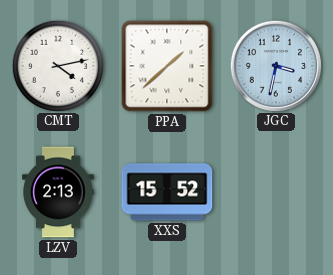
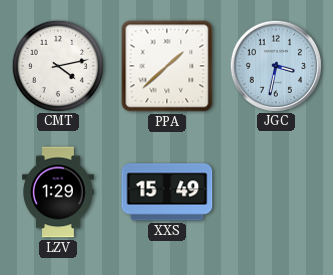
LZV: 2:13 -> 1:29
XXS: 15:52 -> 15:49
